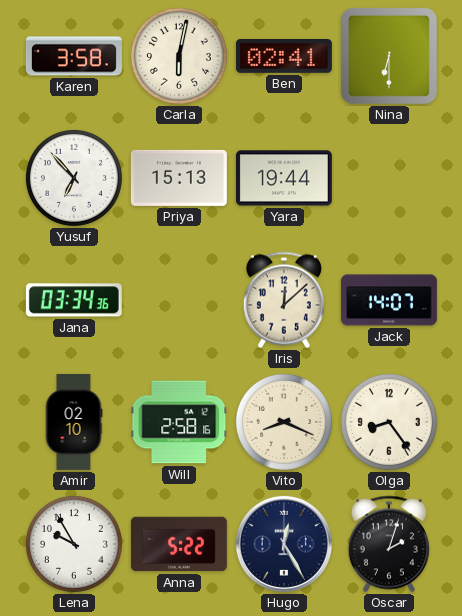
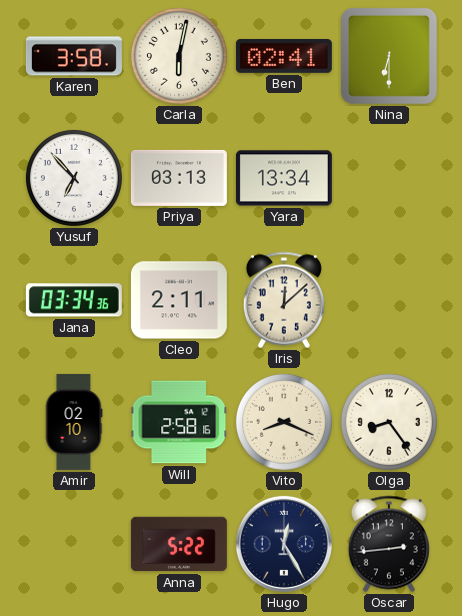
Priya: 15:13 -> 03:13
Yara: 19:44 -> 13:34
Cleo: none -> 2:11
Jack: 14:07 -> none
Lena: 9:55 -> none
Oscar: 2:03 -> 2:44
